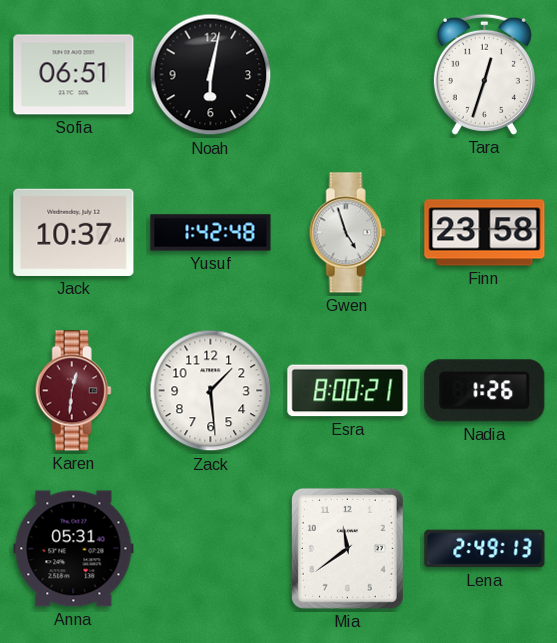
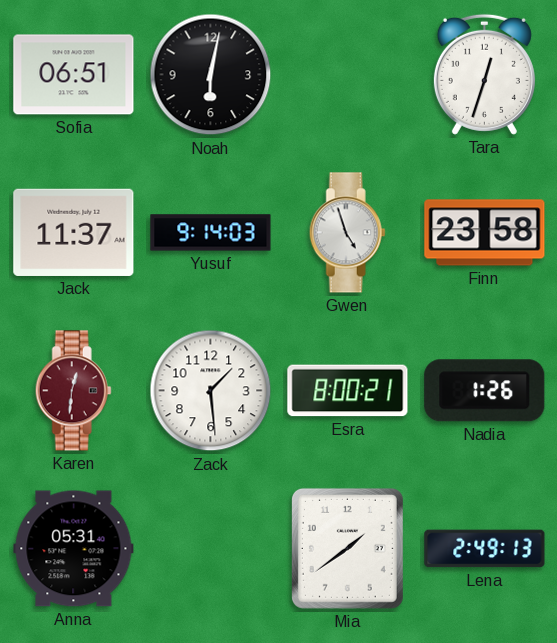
Jack: 10:37 -> 11:37
Yusuf: 1:42 -> 9:14
Mia: 11:39 -> 1:39
